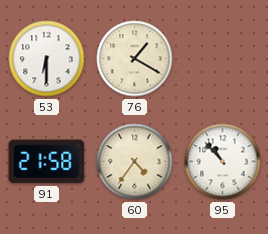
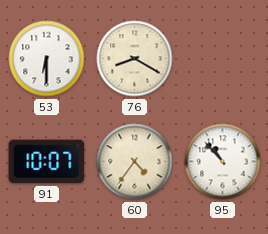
76: 1:20 -> 8:20
91: 21:58 -> 10:07
